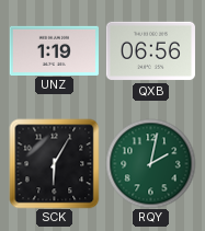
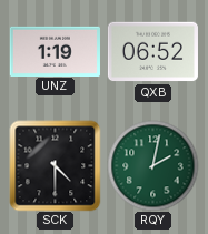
QXB: 06:56 -> 06:52
SCK: 6:05 -> 4:30
